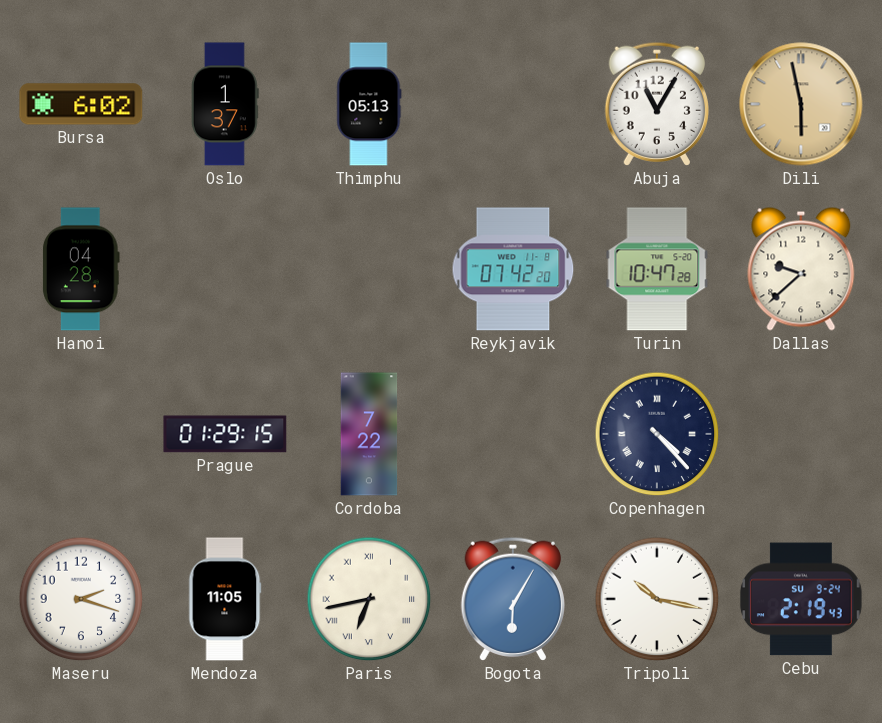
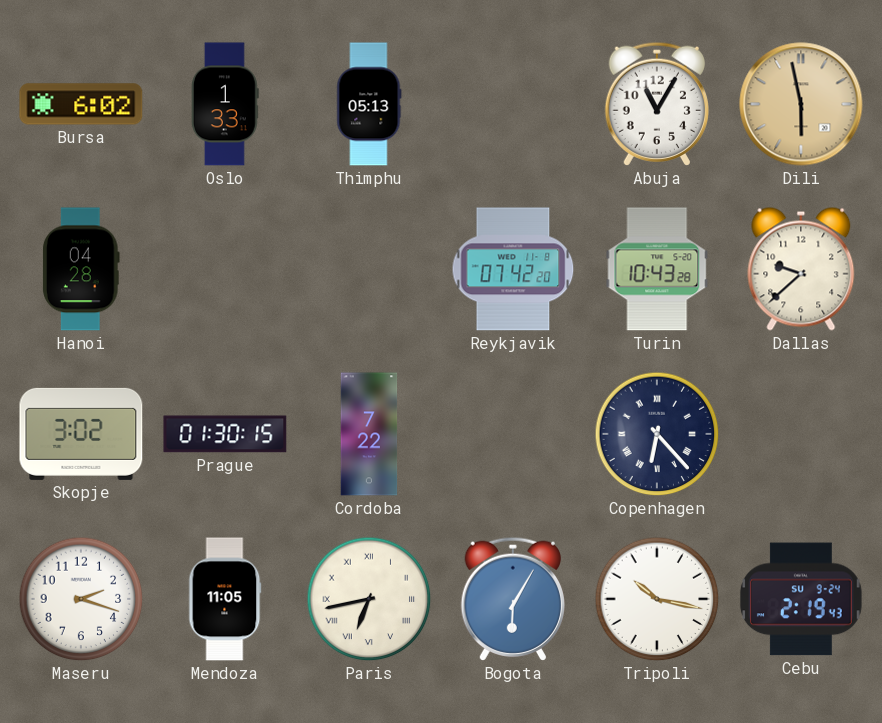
Oslo: 1:37 -> 1:33
Turin: 10:47 -> 10:43
Skopje: none -> 3:02
Prague: 01:29 -> 01:30
Copenhagen: 4:23 -> 6:23
